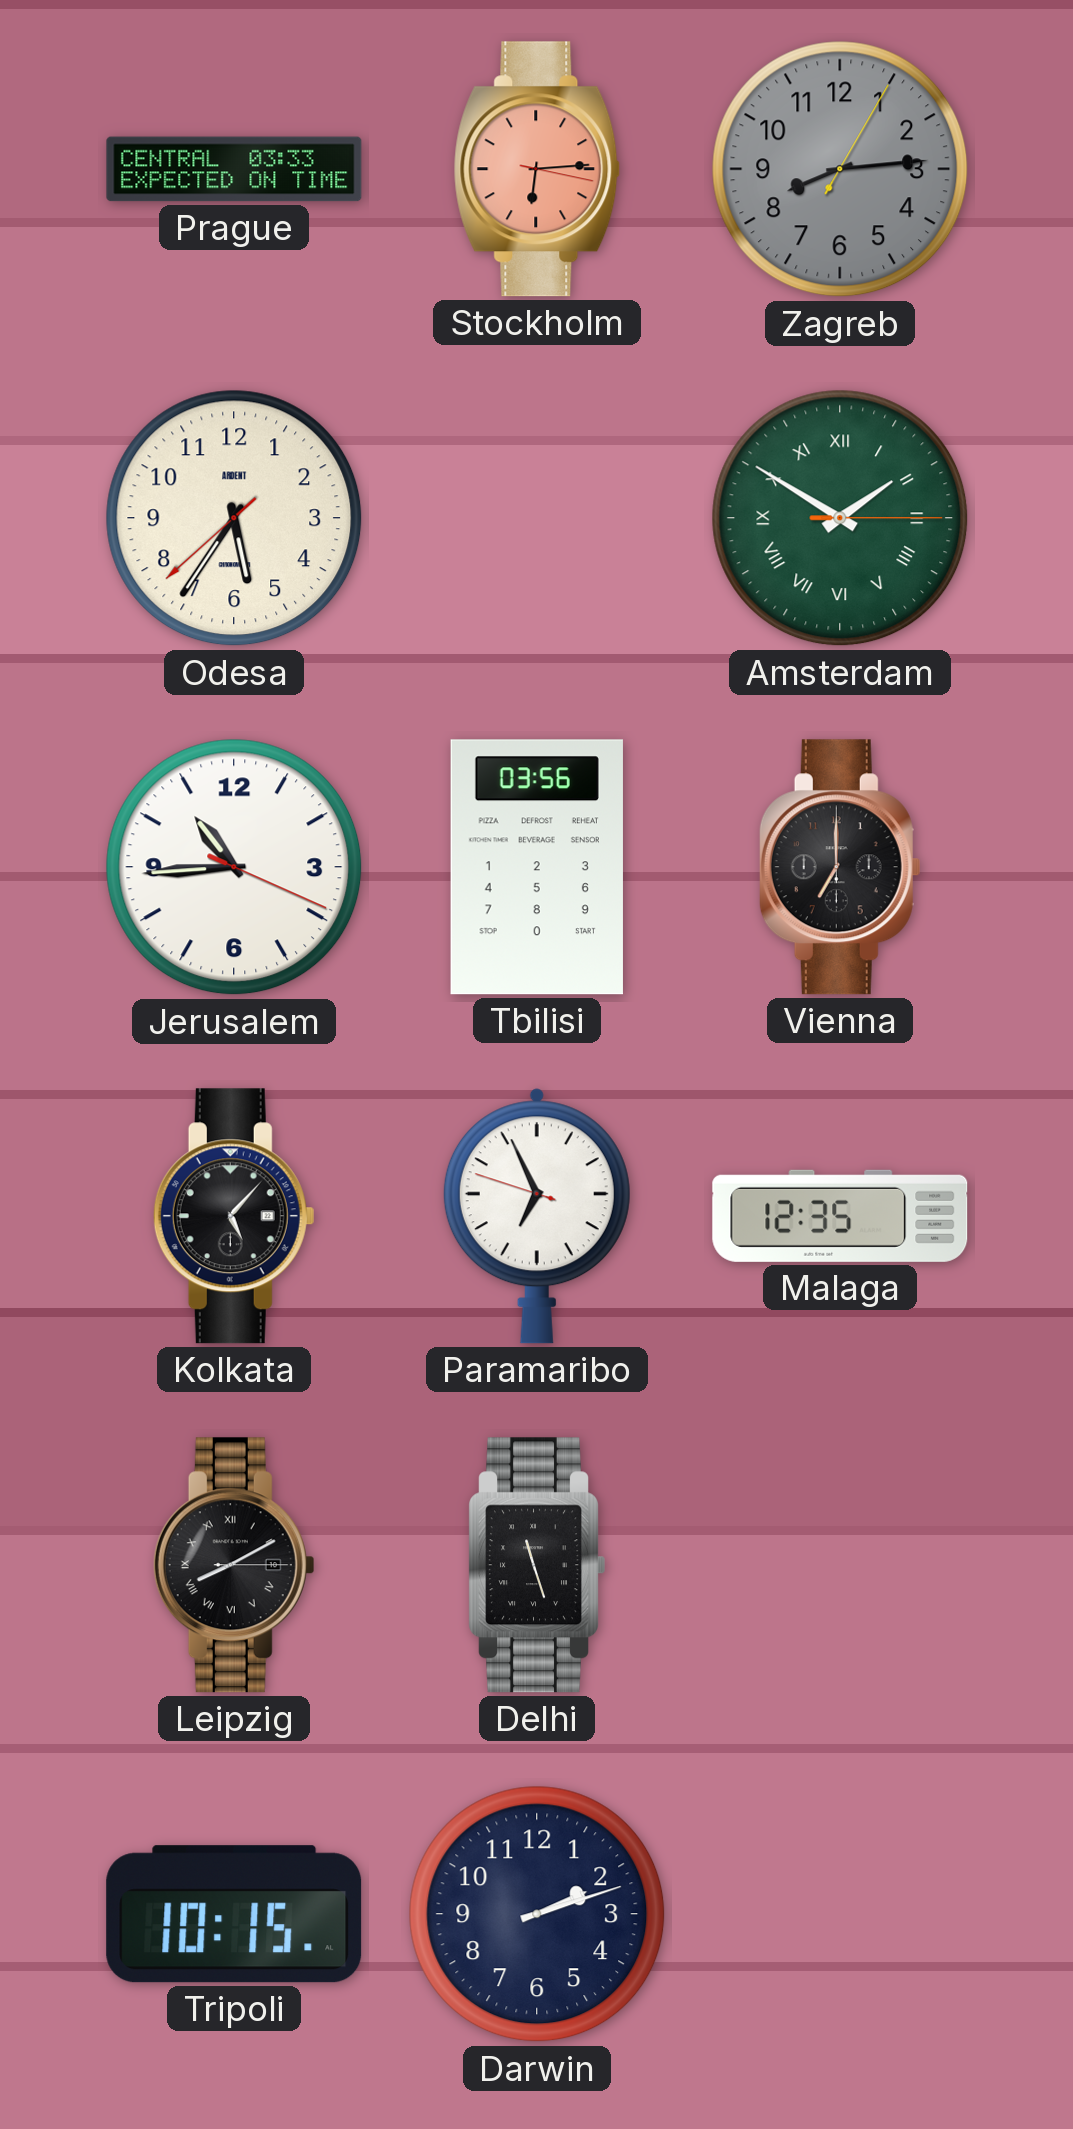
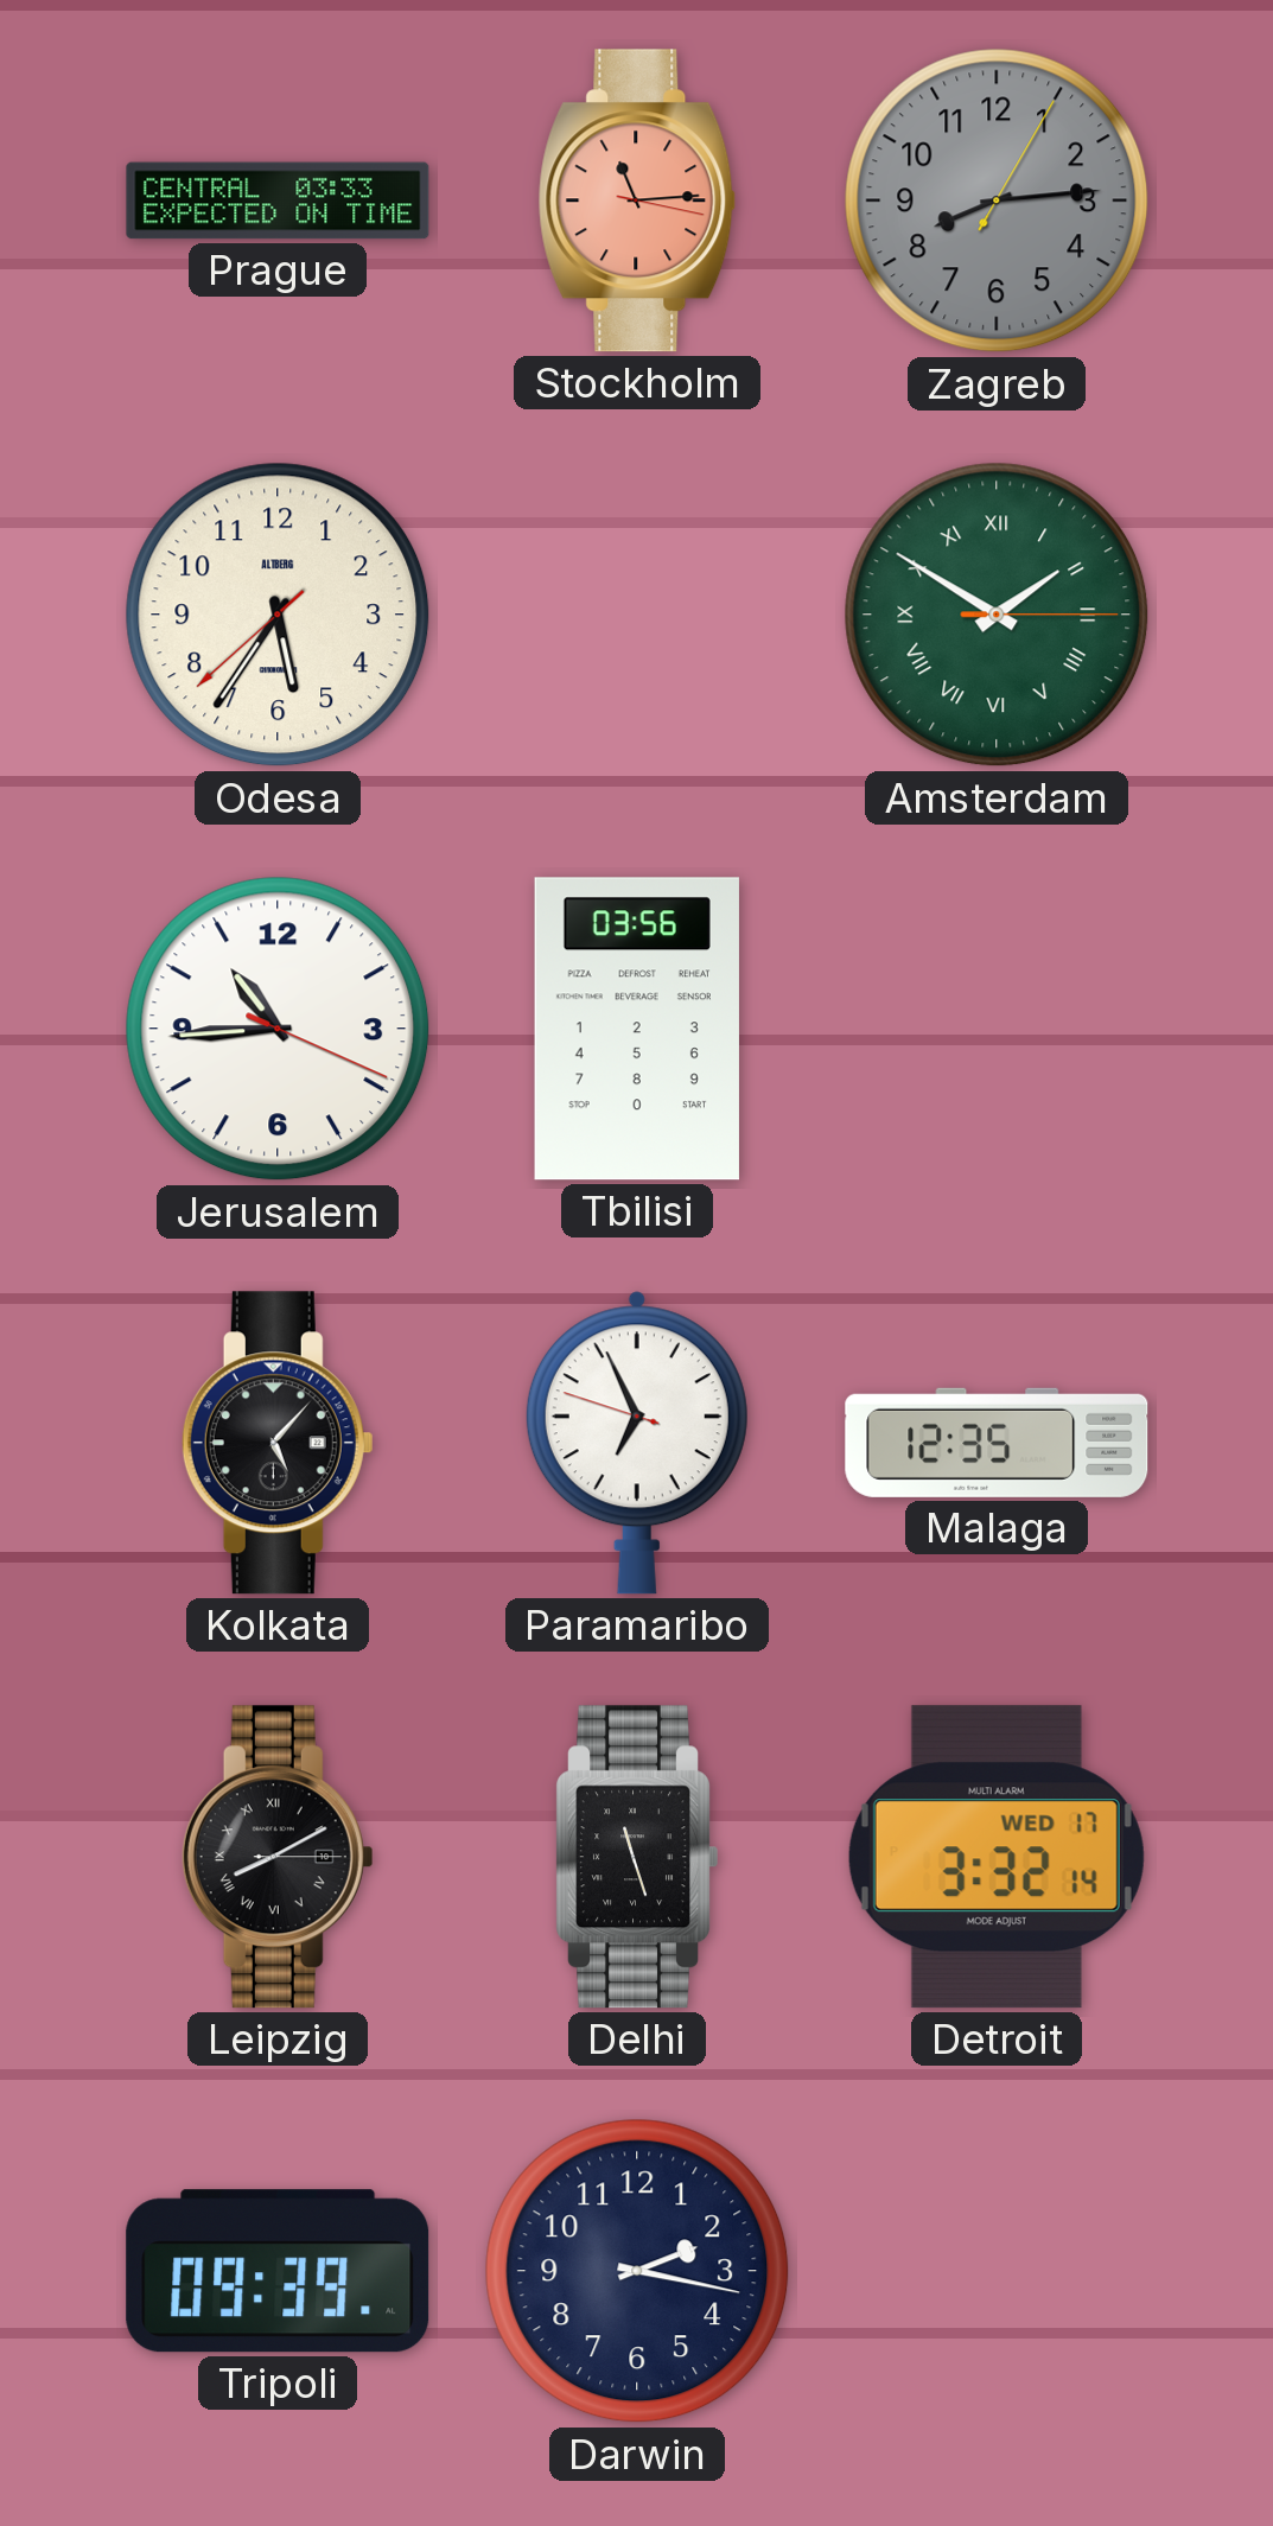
Stockholm: 6:14 -> 11:14
Odesa brand: ARDENT -> ALTBERG
Vienna: 7:00 -> none
Detroit: none -> 3:32
Tripoli: 10:15 -> 09:39
Darwin: 2:12 -> 2:17
